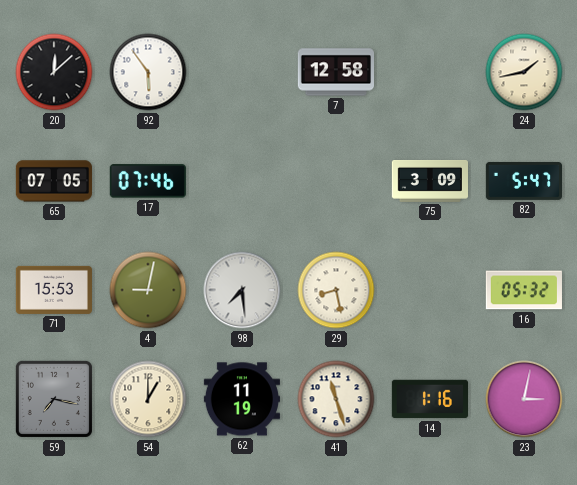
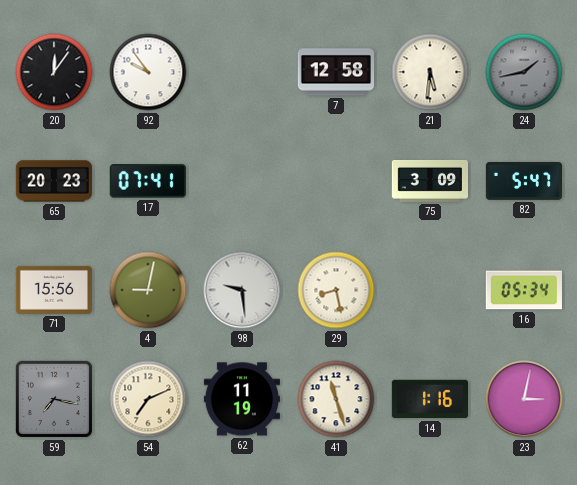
20: 12:08 -> 12:06
92: 5:54 -> 9:54
21: none -> 5:31
24 dial: cream -> grey
65: 07:05 -> 20:23
17: 07:46 -> 07:41
71: 15:53 -> 15:56
98: 7:29 -> 9:29
16: 05:32 -> 05:34
54: 1:00 -> 7:11
